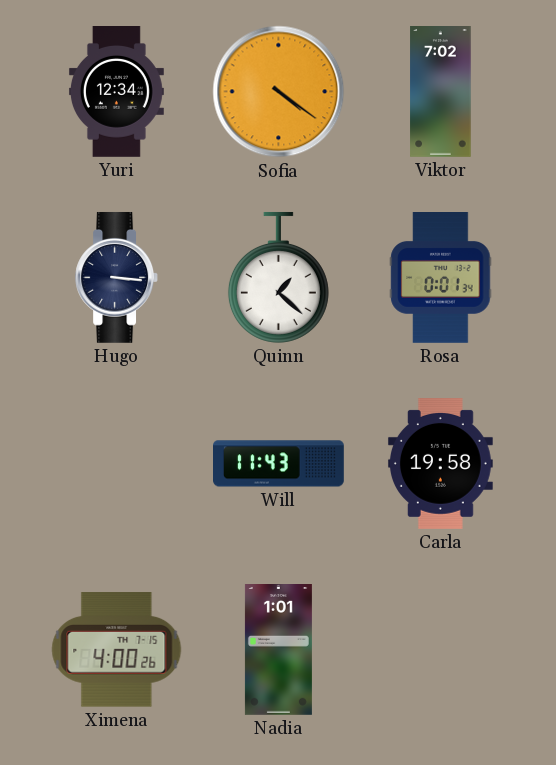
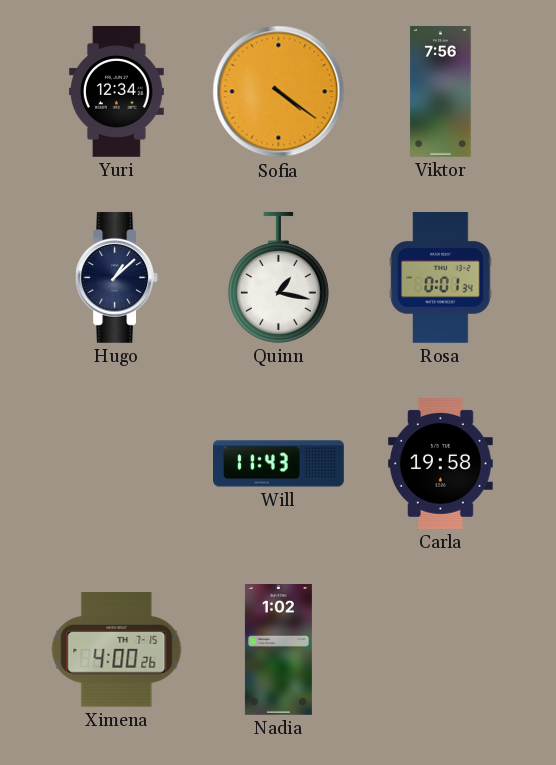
Viktor: 7:02 -> 7:56
Hugo: 3:16 -> 1:08
Quinn: 1:22 -> 1:17
Nadia: 1:01 -> 1:02
